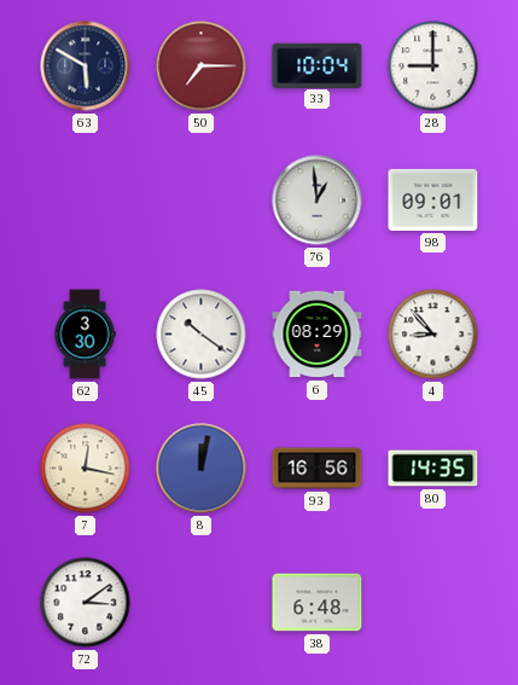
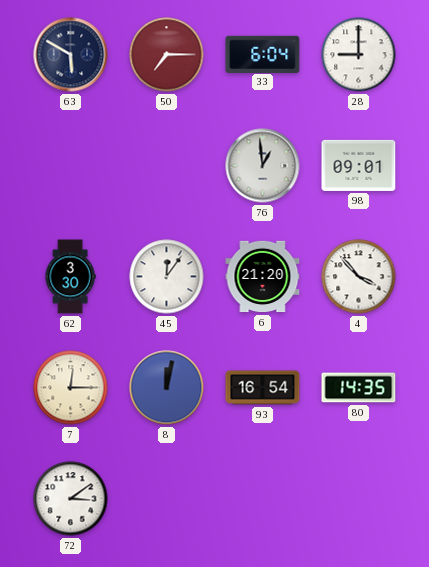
33: 10:04 -> 6:04
45: 10:21 -> 12:06
6: 08:29 -> 21:20
4: 8:53 -> 3:53
7: 12:17 -> 12:15
93: 16:56 -> 16:54
38: 6:48 -> none
